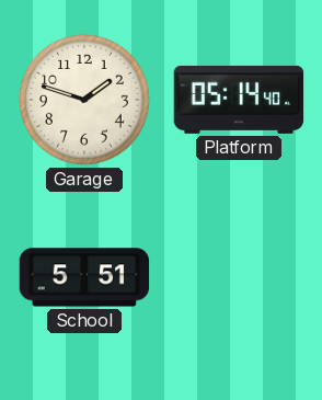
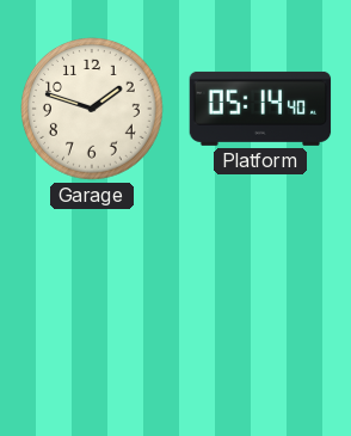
School: 5:51 -> none
